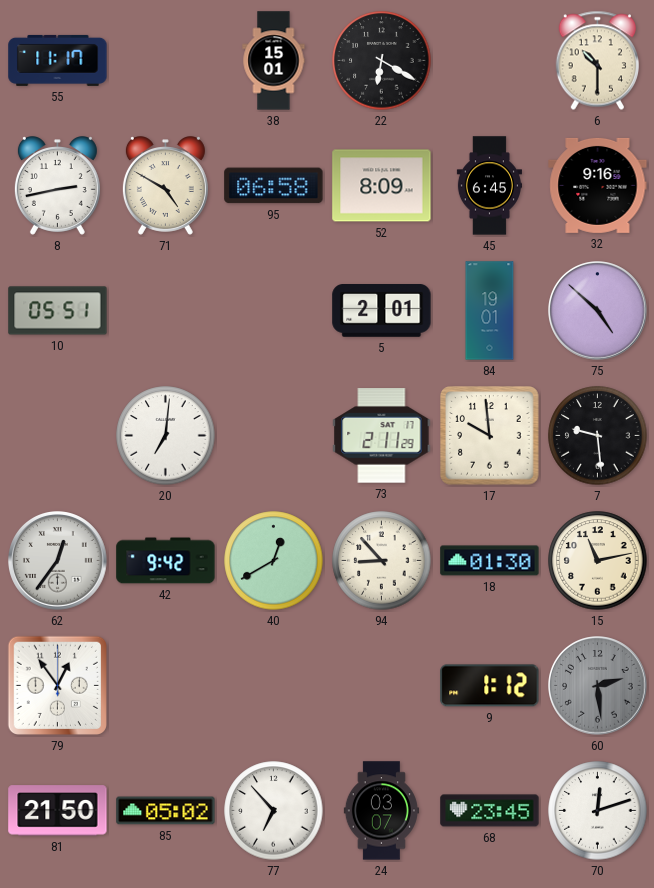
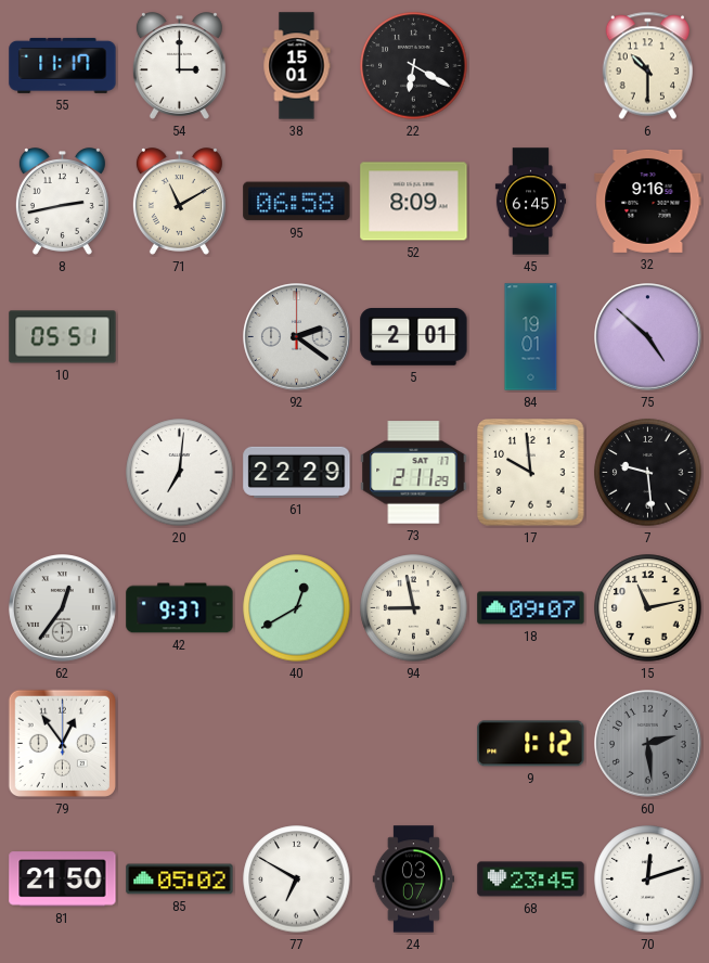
54: none -> 3:00
71: 4:50 -> 11:10
92: none -> 2:21
61: none -> 22:29
42: 9:42 -> 9:37
94: 8:53 -> 8:58
18: 01:30 -> 09:07
77: 6:53 -> 6:50
